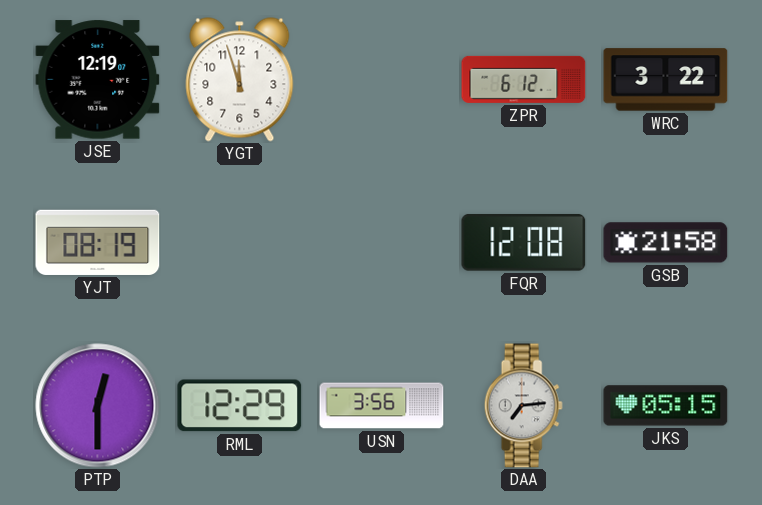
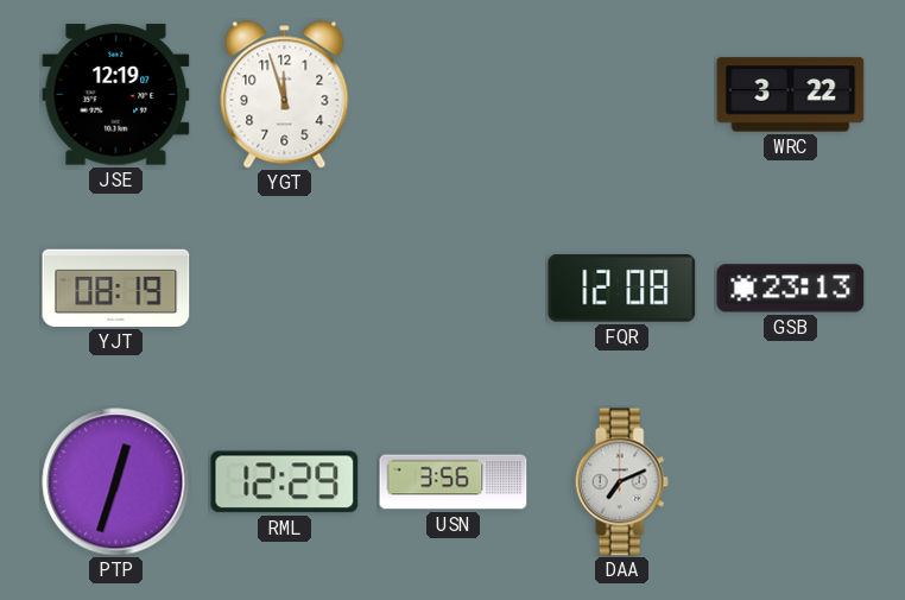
ZPR: 6:12 -> none
GSB: 21:58 -> 23:13
PTP: 12:30 -> 12:33
DAA: 7:14 -> 7:11
JKS: 05:15 -> none
